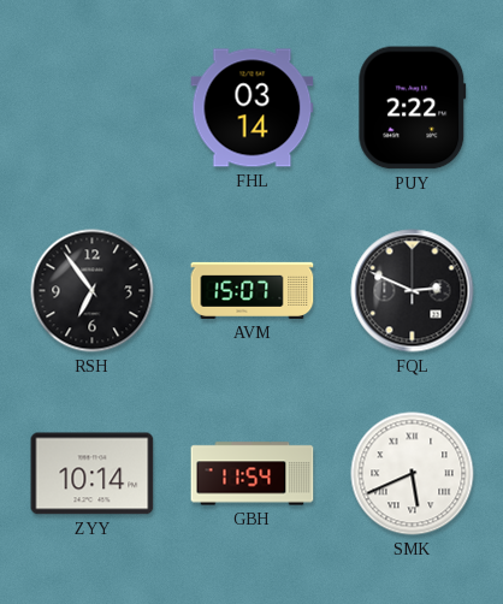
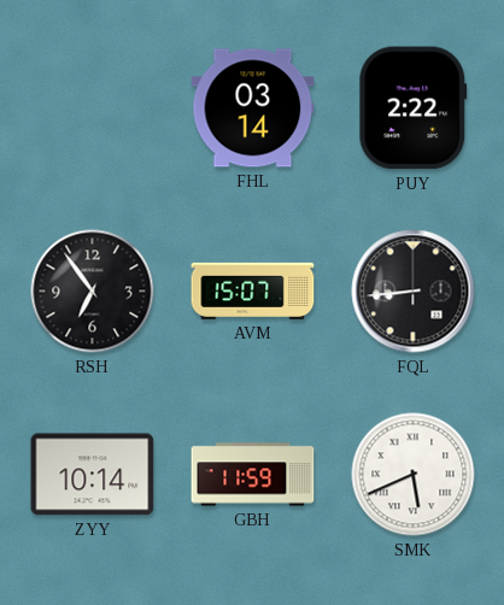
FQL: 2:49 -> 8:44
GBH: 11:54 -> 11:59
